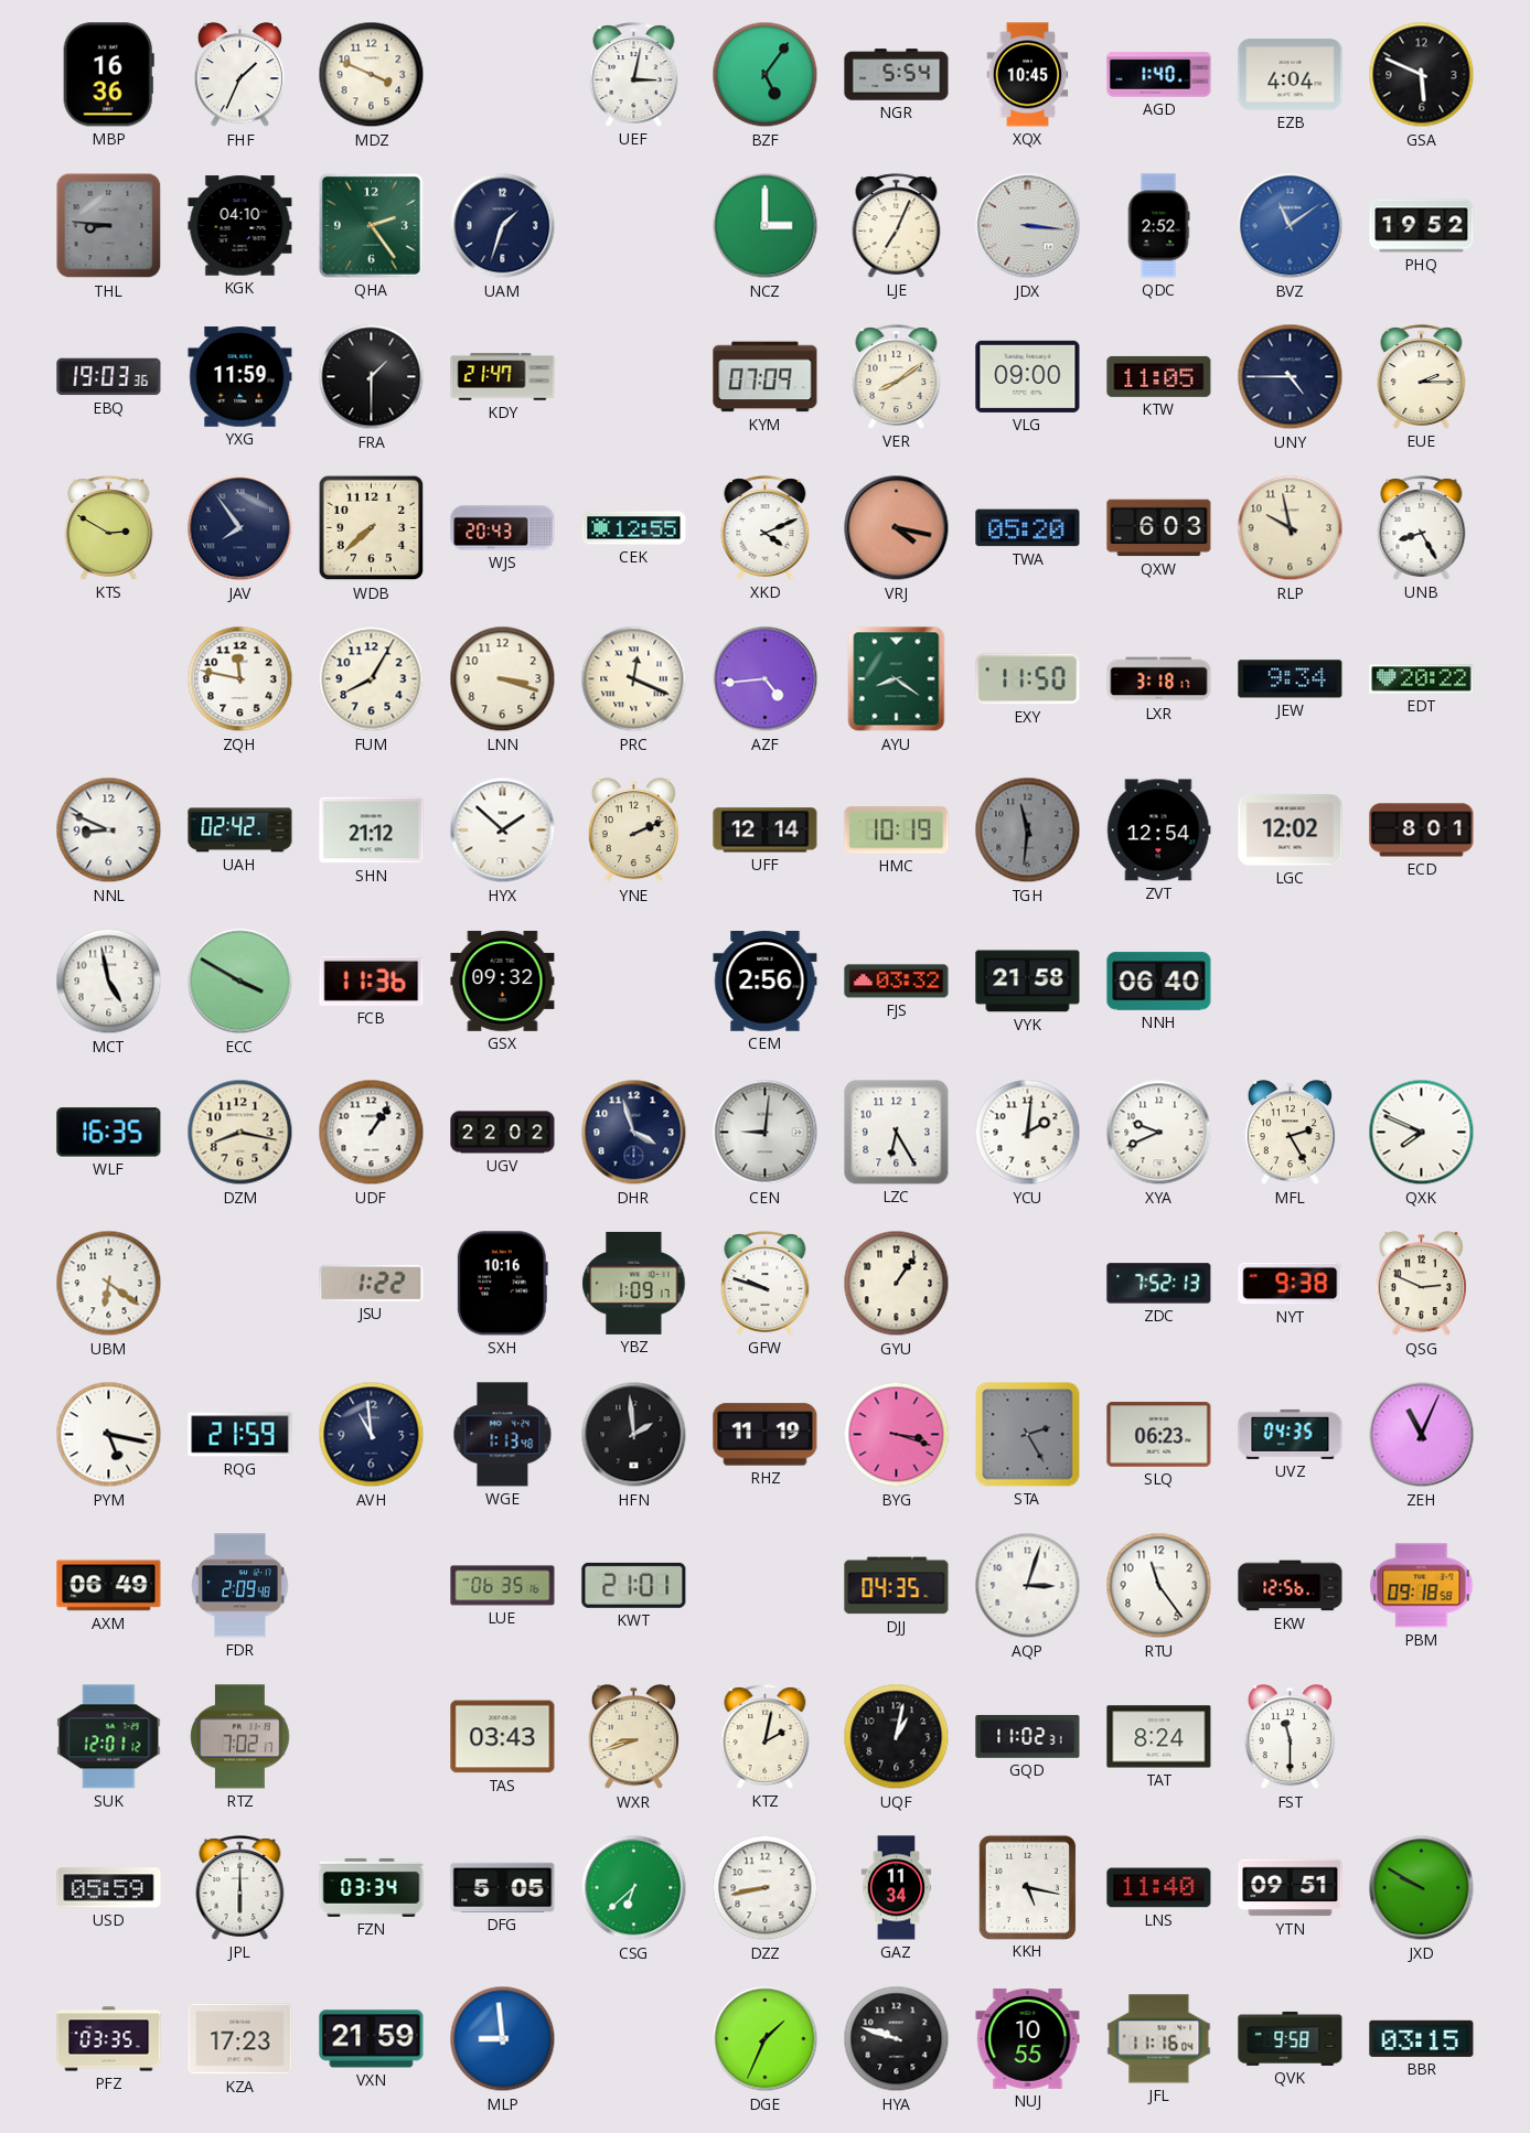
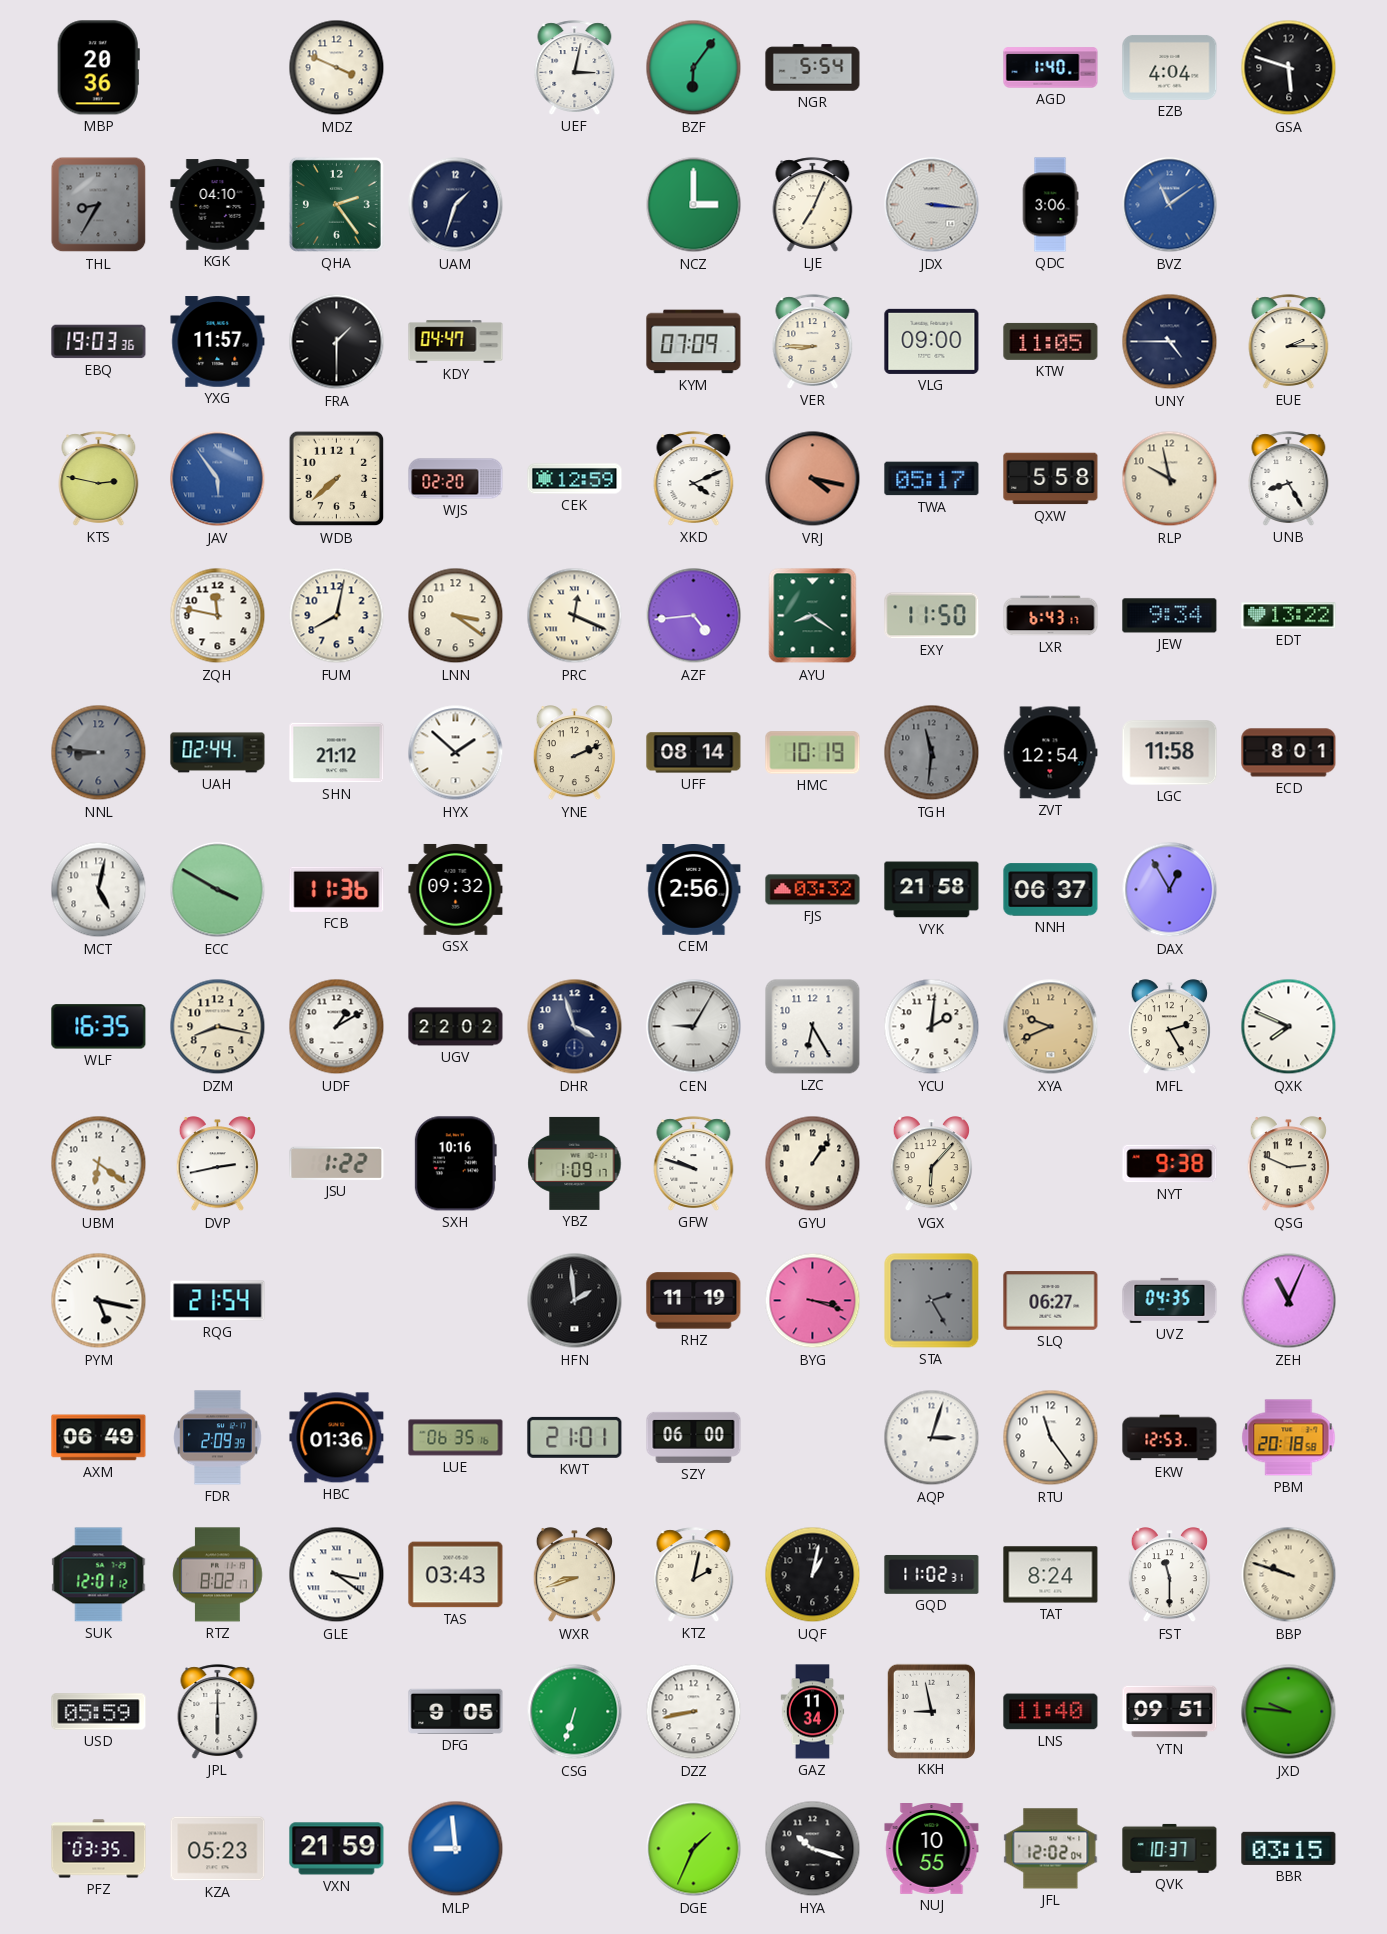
MBP: 16:36 -> 20:36
FHF: 1:34 -> none
BZF: 5:06 -> 6:06
XQX: 10:45 -> none
GSA: 5:49 -> 5:48
THL: 8:46 -> 8:35
QDC: 2:52 -> 3:06
PHQ: 19:52 -> none
YXG: 11:59 -> 11:57
KDY: 21:47 -> 04:47
VER: 8:09 -> 8:45
KTS: 2:50 -> 2:47
JAV: 7:54 -> 5:54
JAV dial: navy -> blue
WJS: 20:43 -> 02:20
CEK: 12:55 -> 12:59
TWA: 05:20 -> 05:17
QXW: 6:03 -> 5:58
FUM: 8:05 -> 8:02
LNN: 3:18 -> 3:21
LXR: 3:18 -> 6:43
EDT: 20:22 -> 13:22
NNL: 8:49 -> 8:46
NNL dial: white -> grey
UAH: 02:42 -> 02:44
UFF: 12:14 -> 08:14
LGC: 12:02 -> 11:58
MCT: 4:58 -> 5:02
NNH: 06:40 -> 06:37
DAX: none -> 12:55
UDF: 1:06 -> 1:10
CEN: 9:01 -> 9:05
XYA dial: white -> champagne
DVP: none -> 2:43
VGX: none -> 6:07
ZDC: 7:52 -> none
RQG: 21:59 -> 21:54
AVH: 10:59 -> none
WGE: 1:13 -> none
SLQ: 06:23 -> 06:27
FDR: 2:09:48 -> 2:09:39
HBC: none -> 01:36
SZY: none -> 06:00
DJJ: 04:35 -> none
EKW: 12:56 -> 12:53
PBM: 09:18 -> 20:18
RTZ: 7:02 -> 8:02
GLE: none -> 3:21
BBP: none -> 9:48
FZN: 03:34 -> none
DFG: 5:05 -> 9:05
CSG: 6:38 -> 6:33
KKH: 5:17 -> 8:58
JXD: 9:50 -> 9:46
KZA: 17:23 -> 05:23
HYA: 9:48 -> 10:18
JFL: 11:16 -> 12:02
QVK: 9:58 -> 10:37
